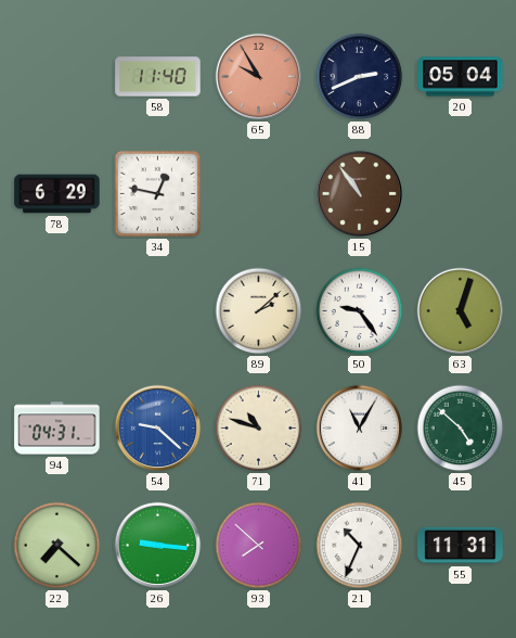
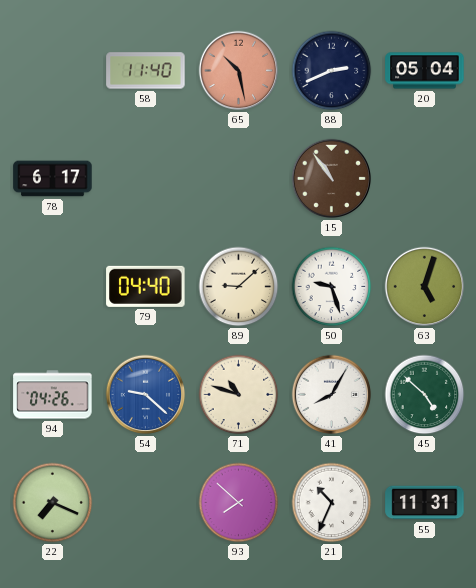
65: 9:55 -> 10:28
78: 6:29 -> 6:17
34: 12:47 -> none
79: none -> 04:40
89: 2:08 -> 9:08
50: 9:24 -> 9:27
94: 04:31 -> 04:26
41: 11:05 -> 8:05
22: 7:22 -> 7:19
26: 9:16 -> none
